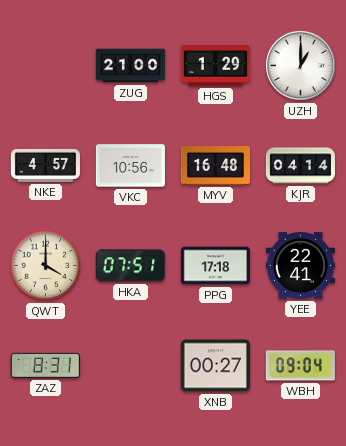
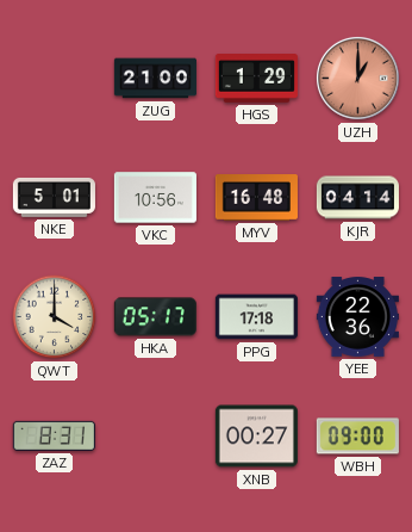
UZH dial: white -> salmon
NKE: 4:57 -> 5:01
HKA: 07:51 -> 05:17
YEE: 22:41 -> 22:36
WBH: 09:04 -> 09:00
